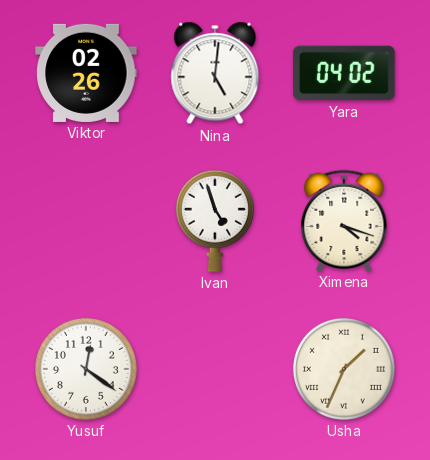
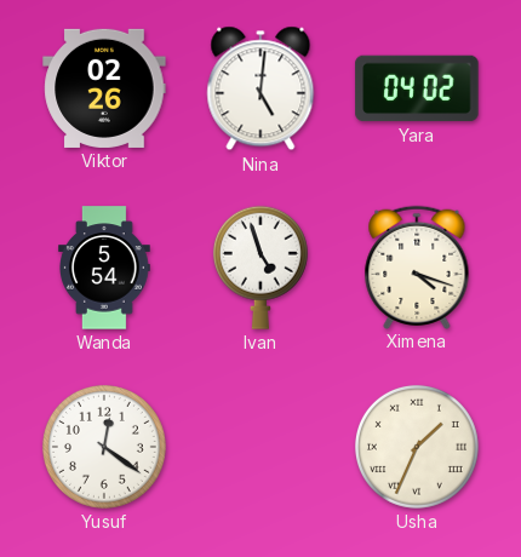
Wanda: none -> 5:54
